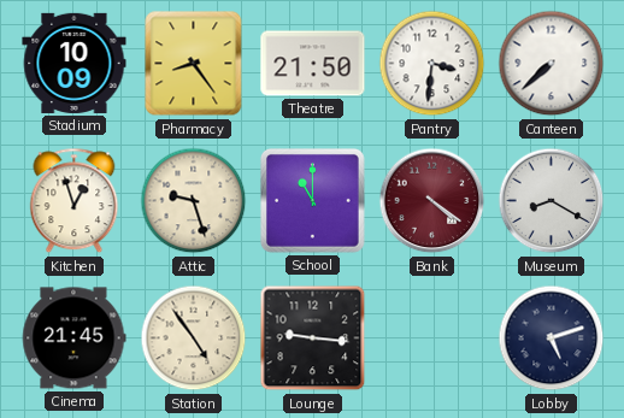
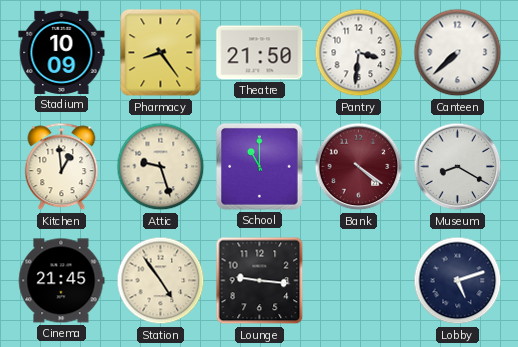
Kitchen: 12:57 -> 12:59
